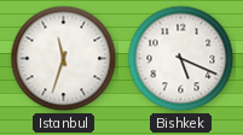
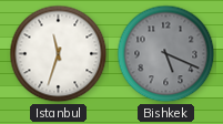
Bishkek dial: white -> grey
